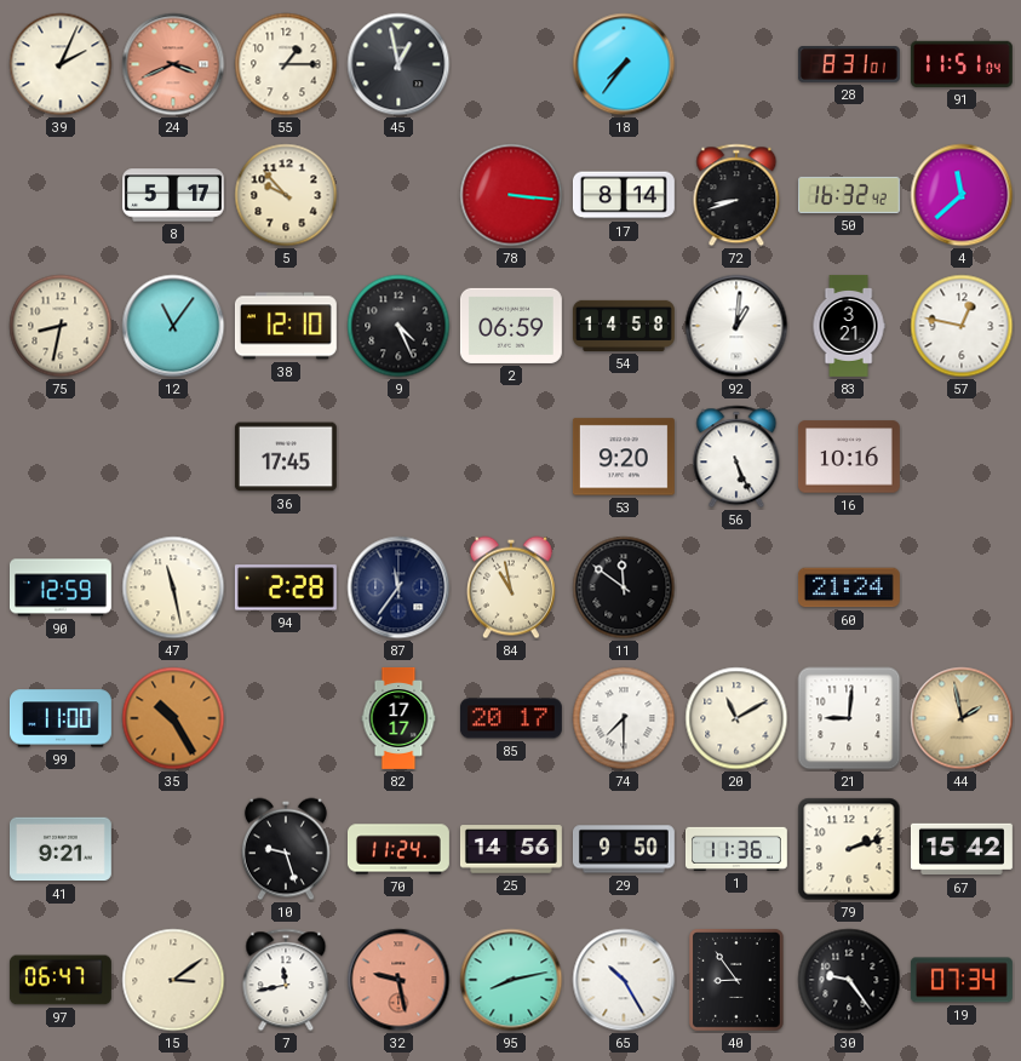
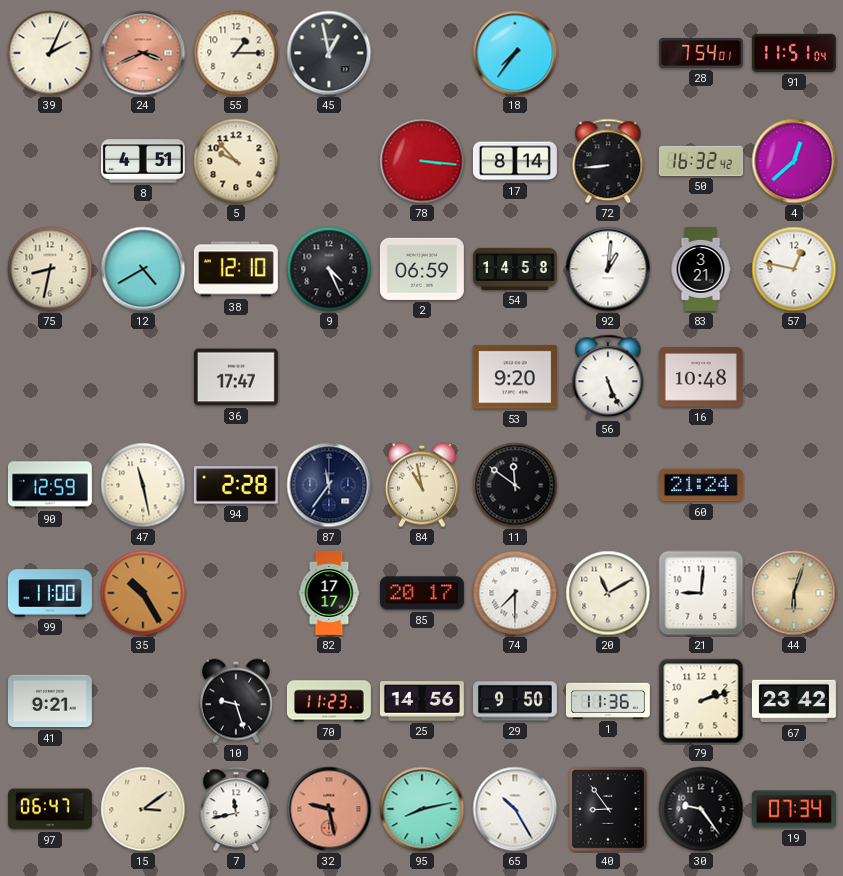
28: 8:31 -> 7:54
8: 5:17 -> 4:51
72: 8:42 -> 8:44
4: 11:38 -> 12:38
12: 11:06 -> 4:40
36: 17:45 -> 17:47
16: 10:16 -> 10:48
44: 1:58 -> 6:03
70: 11:24 -> 11:23
67: 15:42 -> 23:42
